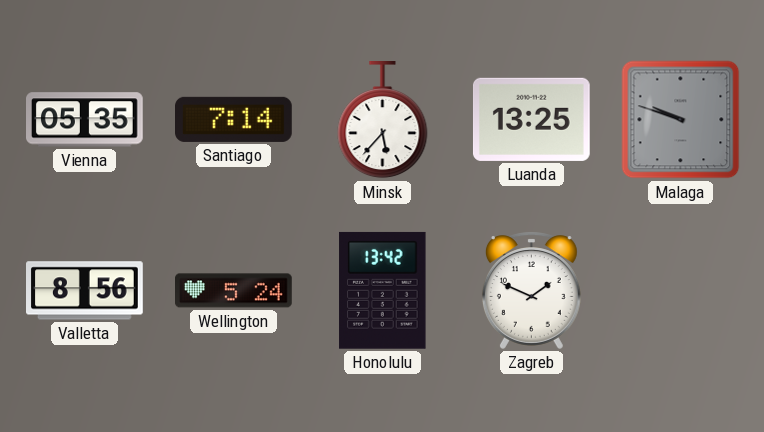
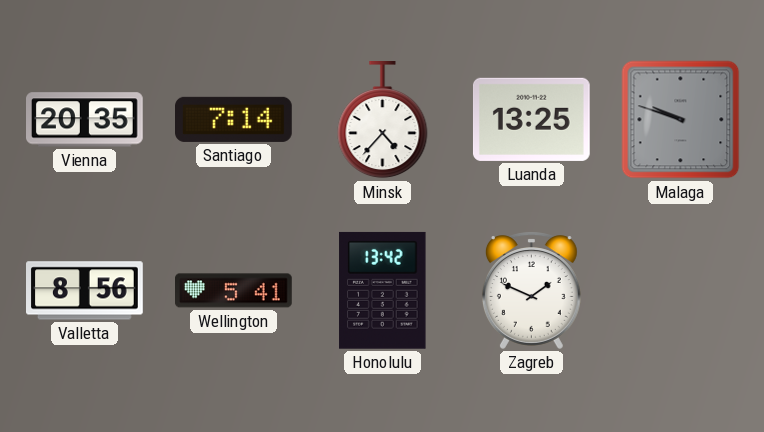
Vienna: 05:35 -> 20:35
Minsk: 5:37 -> 4:37
Wellington: 5:24 -> 5:41
